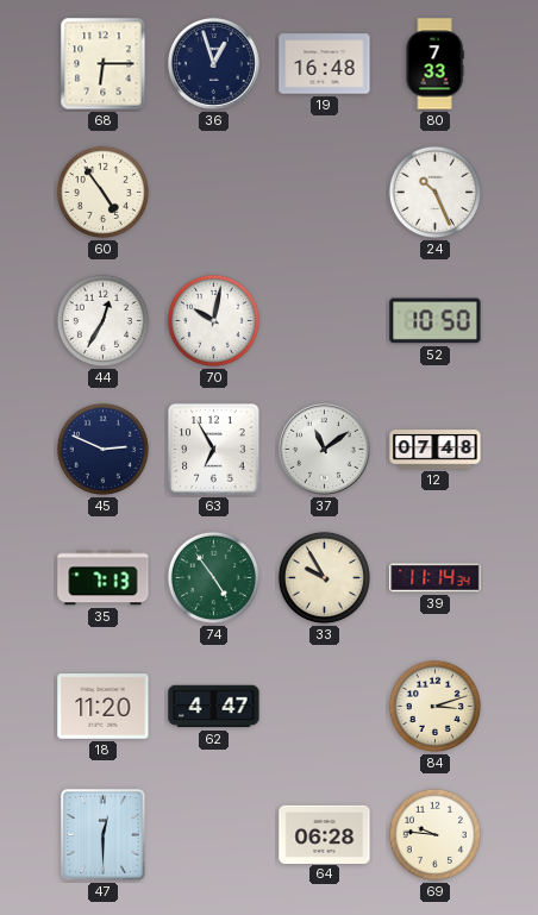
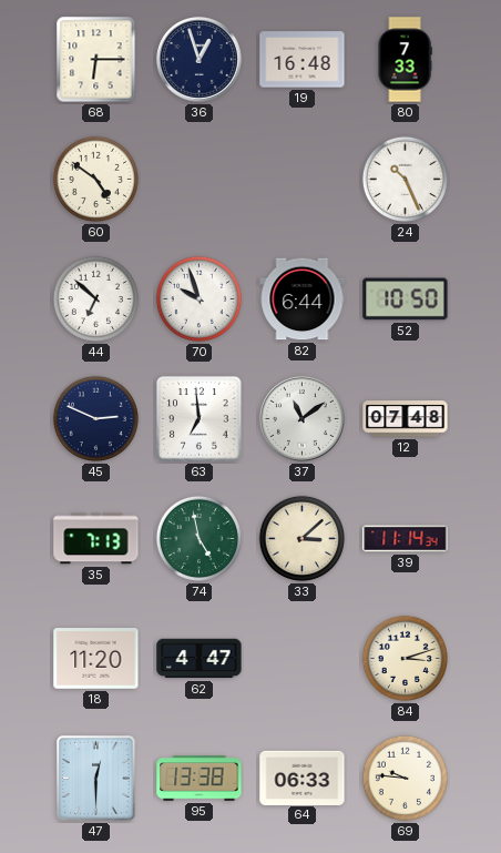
60: 4:54 -> 4:51
44: 12:35 -> 6:52
70: 10:02 -> 9:57
82: none -> 6:44
63: 6:55 -> 6:59
74: 4:54 -> 4:58
33: 9:55 -> 3:08
95: none -> 13:38
64: 06:28 -> 06:33
